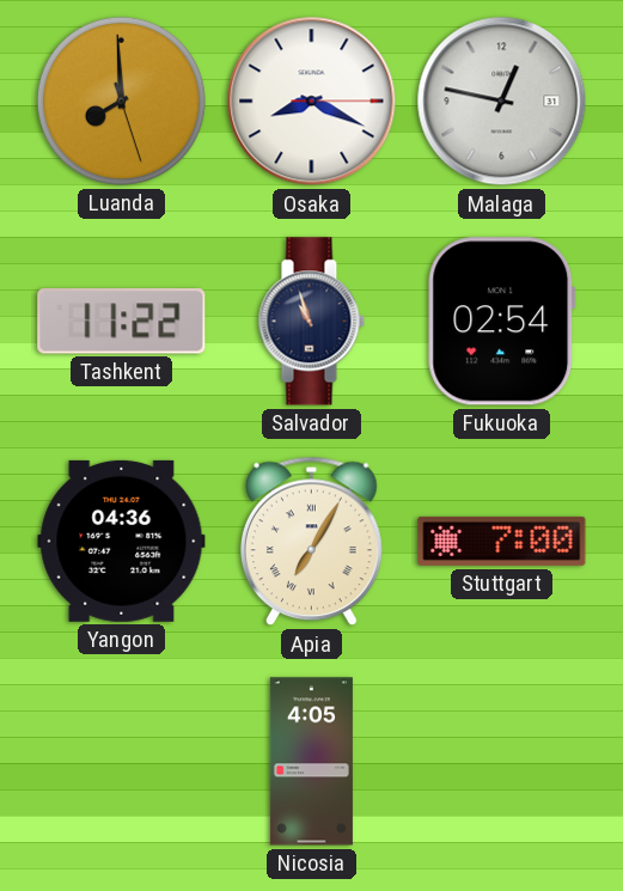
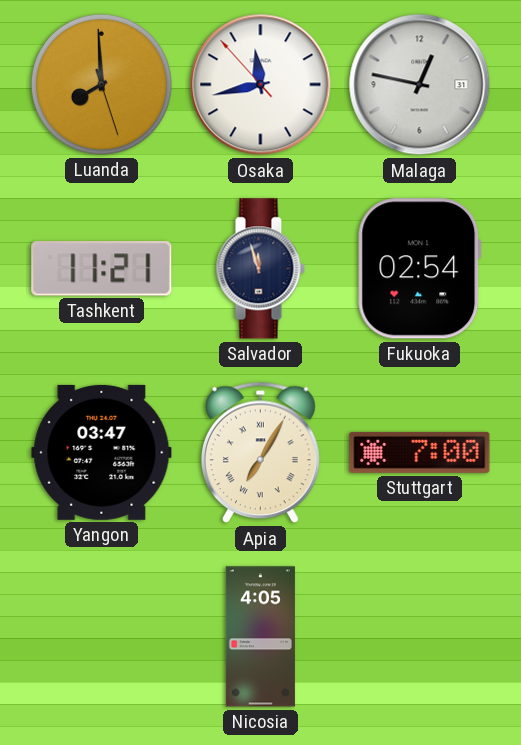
Osaka: 8:19 -> 11:42
Tashkent: 11:22 -> 11:21
Salvador: 10:57 -> 11:57
Yangon: 04:36 -> 03:47
